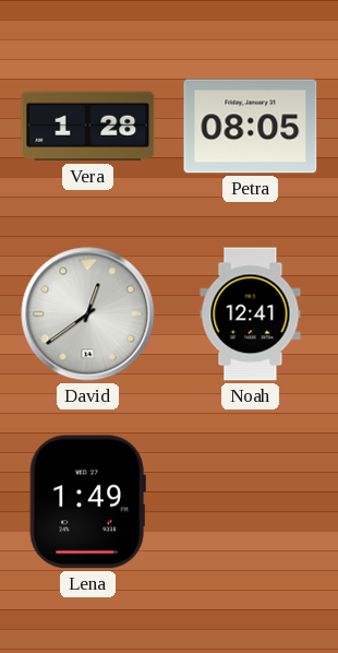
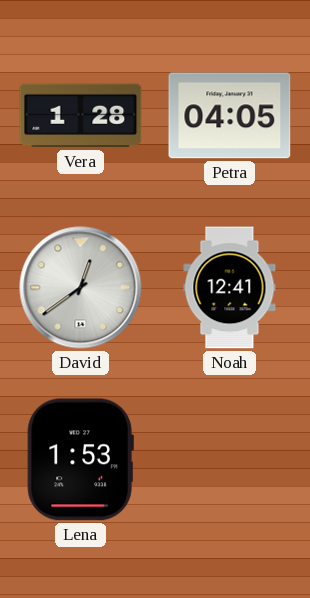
Petra: 08:05 -> 04:05
Lena: 1:49 -> 1:53
